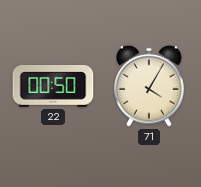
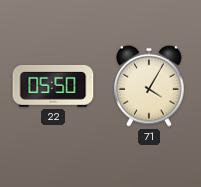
22: 00:50 -> 05:50
